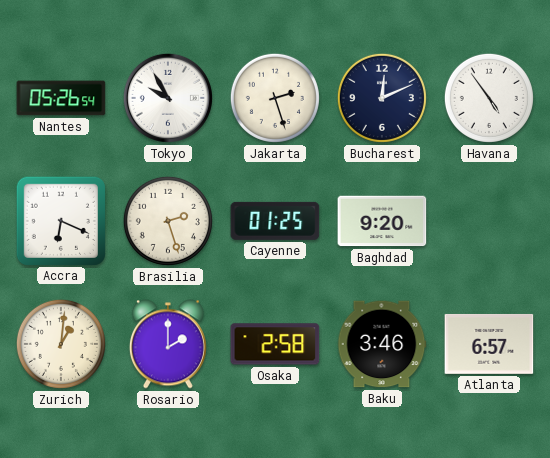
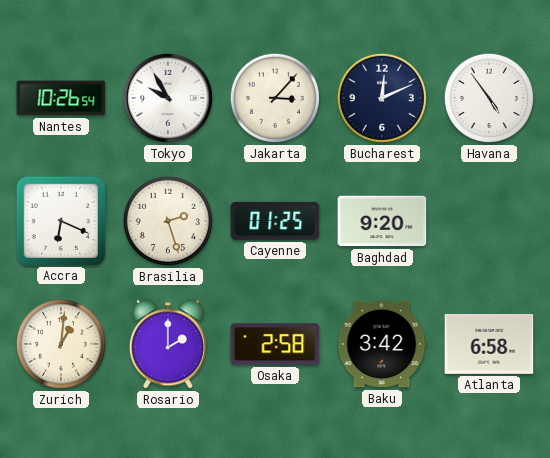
Nantes: 05:26 -> 10:26
Jakarta: 2:27 -> 3:07
Baku: 3:46 -> 3:42
Atlanta: 6:57 -> 6:58
